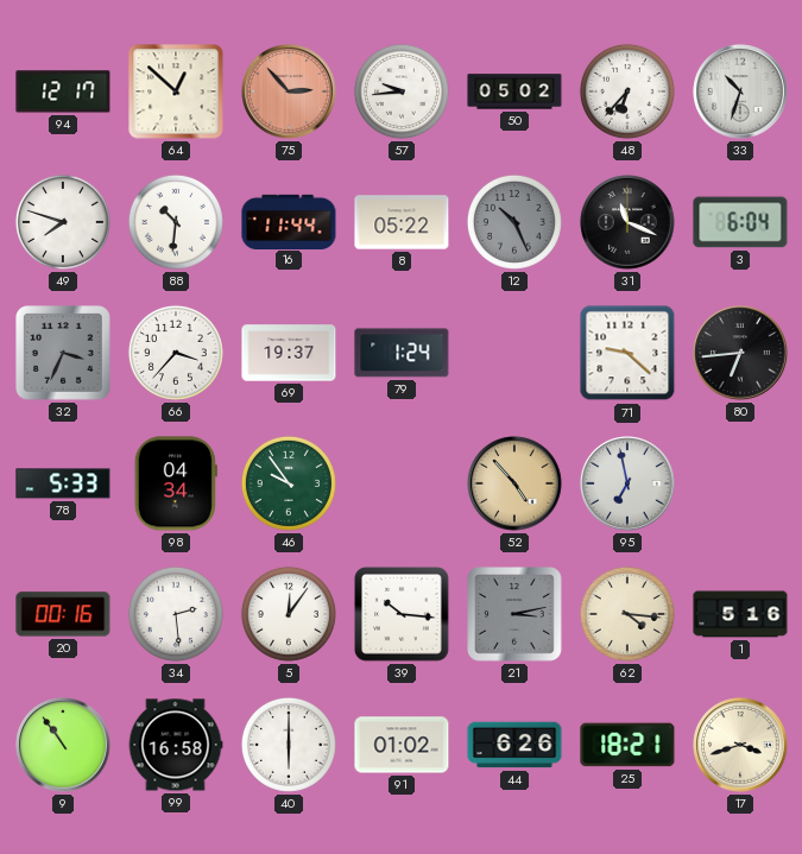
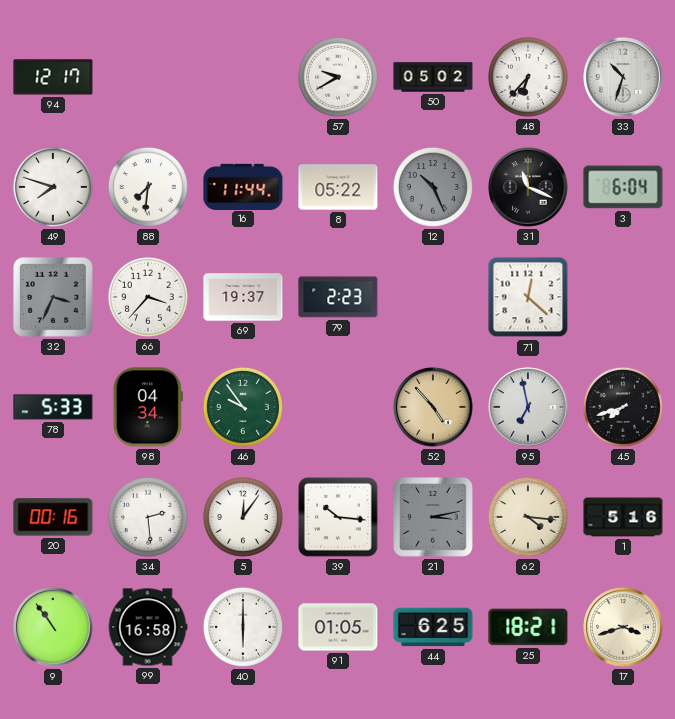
64: 12:52 -> none
75: 2:53 -> none
57: 9:44 -> 9:40
88: 10:31 -> 7:31
79: 1:24 -> 2:23
71: 9:22 -> 12:22
80: 6:44 -> none
45: none -> 7:42
91: 01:02 -> 01:05
44: 6:26 -> 6:25
